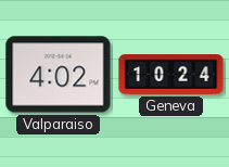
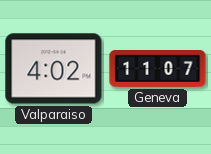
Geneva: 10:24 -> 11:07
